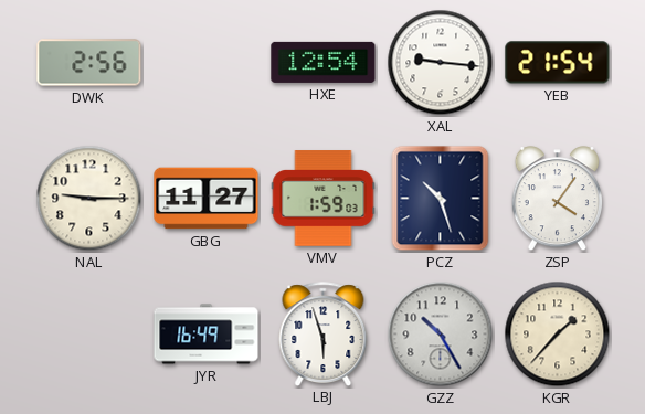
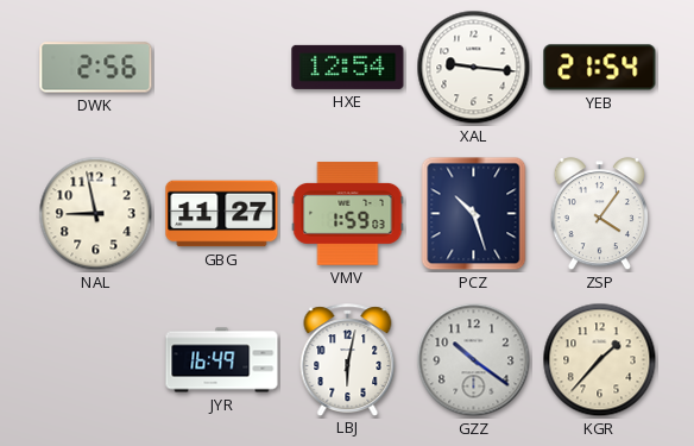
NAL: 9:15 -> 8:58
LBJ: 5:57 -> 6:02
GZZ: 10:25 -> 10:21
